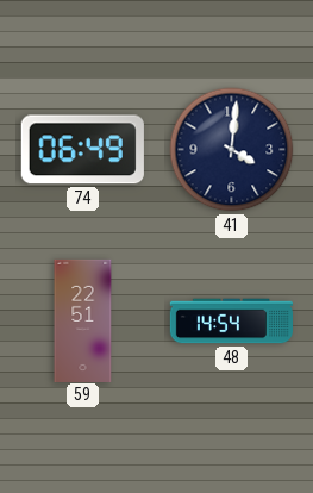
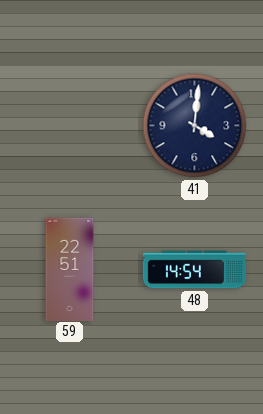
74: 06:49 -> none
